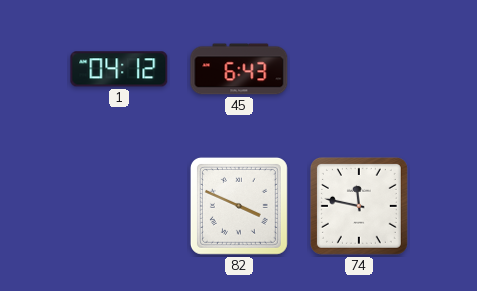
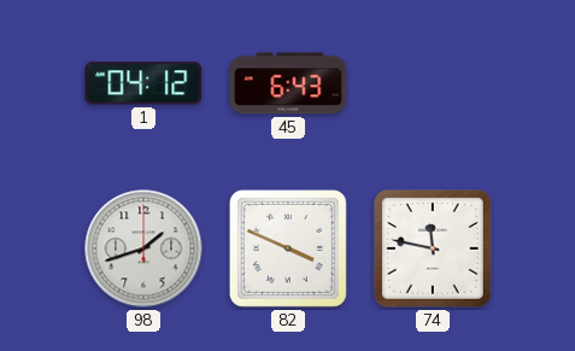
98: none -> 1:42
